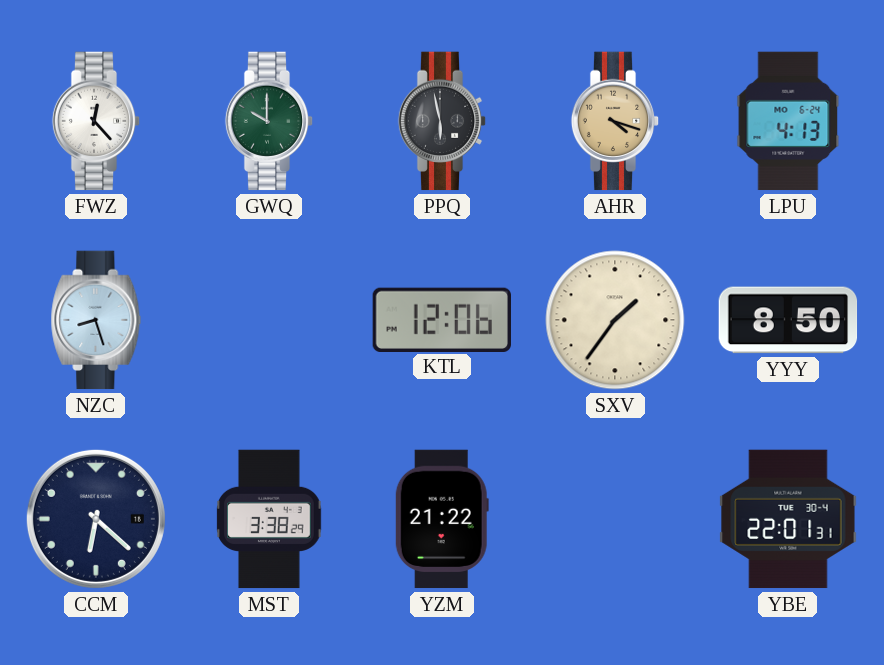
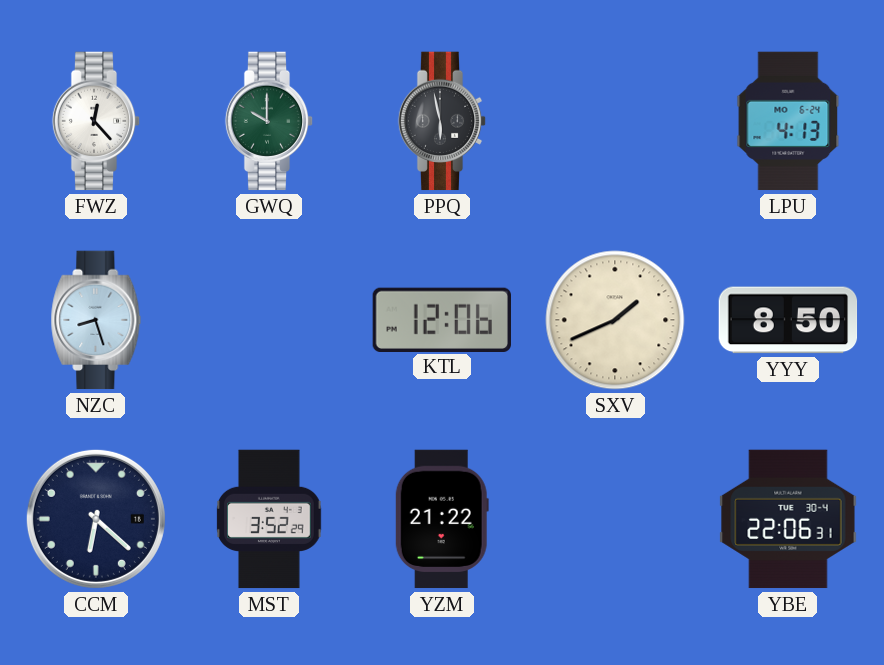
AHR: 4:18 -> none
SXV: 1:36 -> 1:41
MST: 3:38 -> 3:52
YBE: 22:01 -> 22:06
